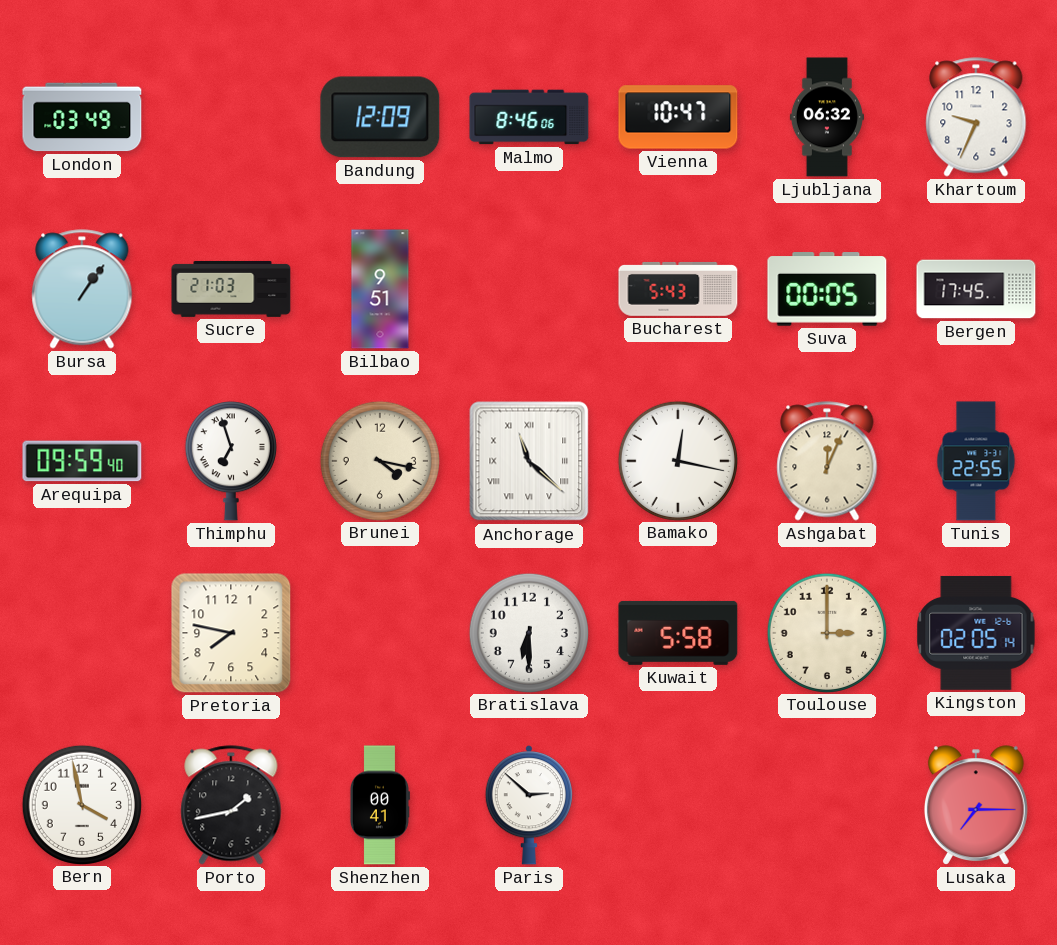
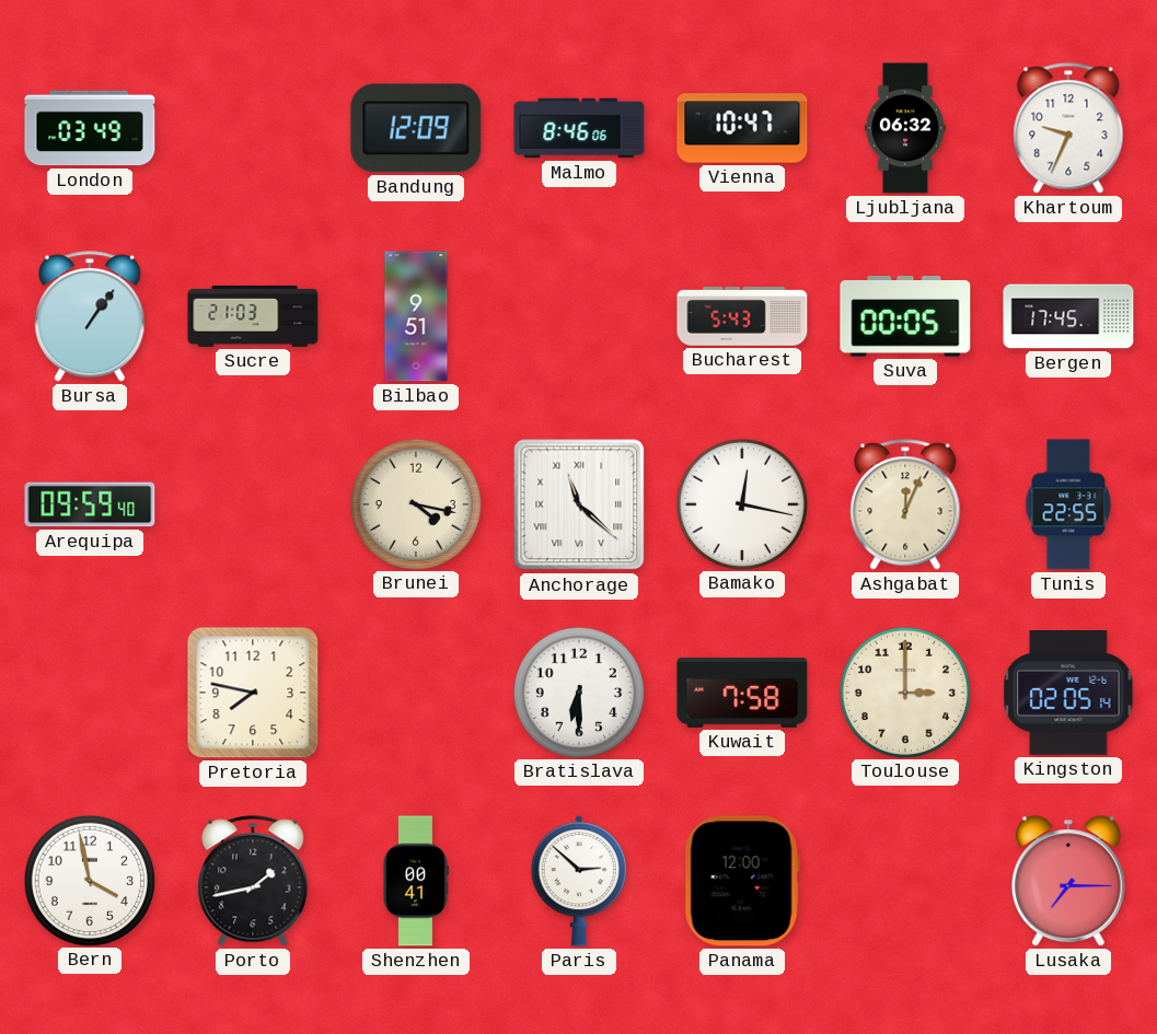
Thimphu: 6:57 -> none
Kuwait: 5:58 -> 7:58
Panama: none -> 12:00
